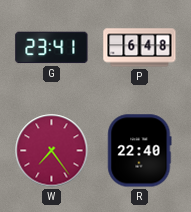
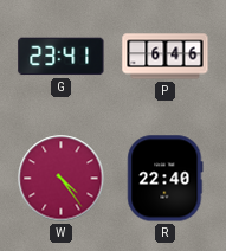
P: 6:48 -> 6:46
W: 7:24 -> 4:24
